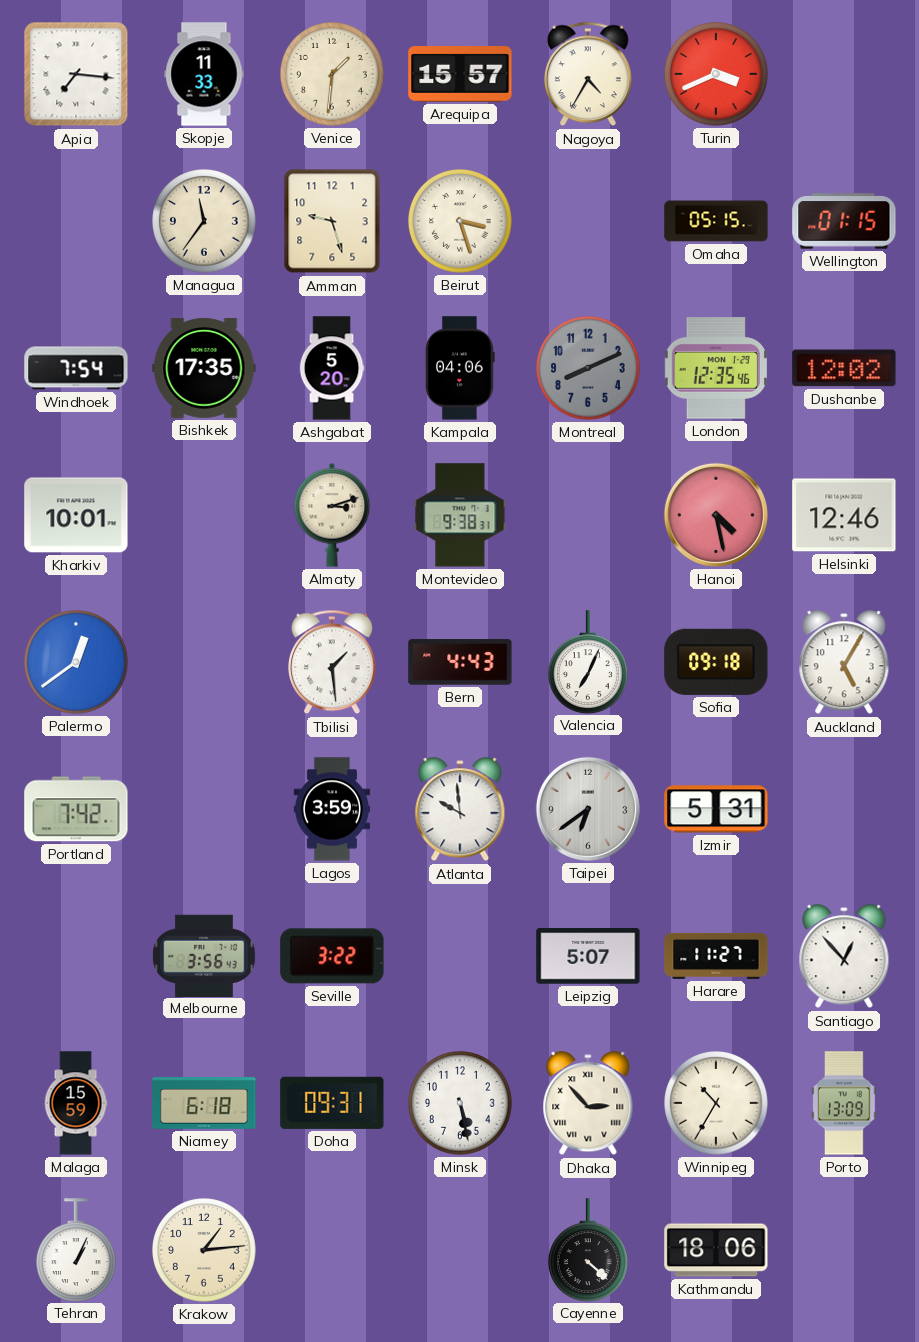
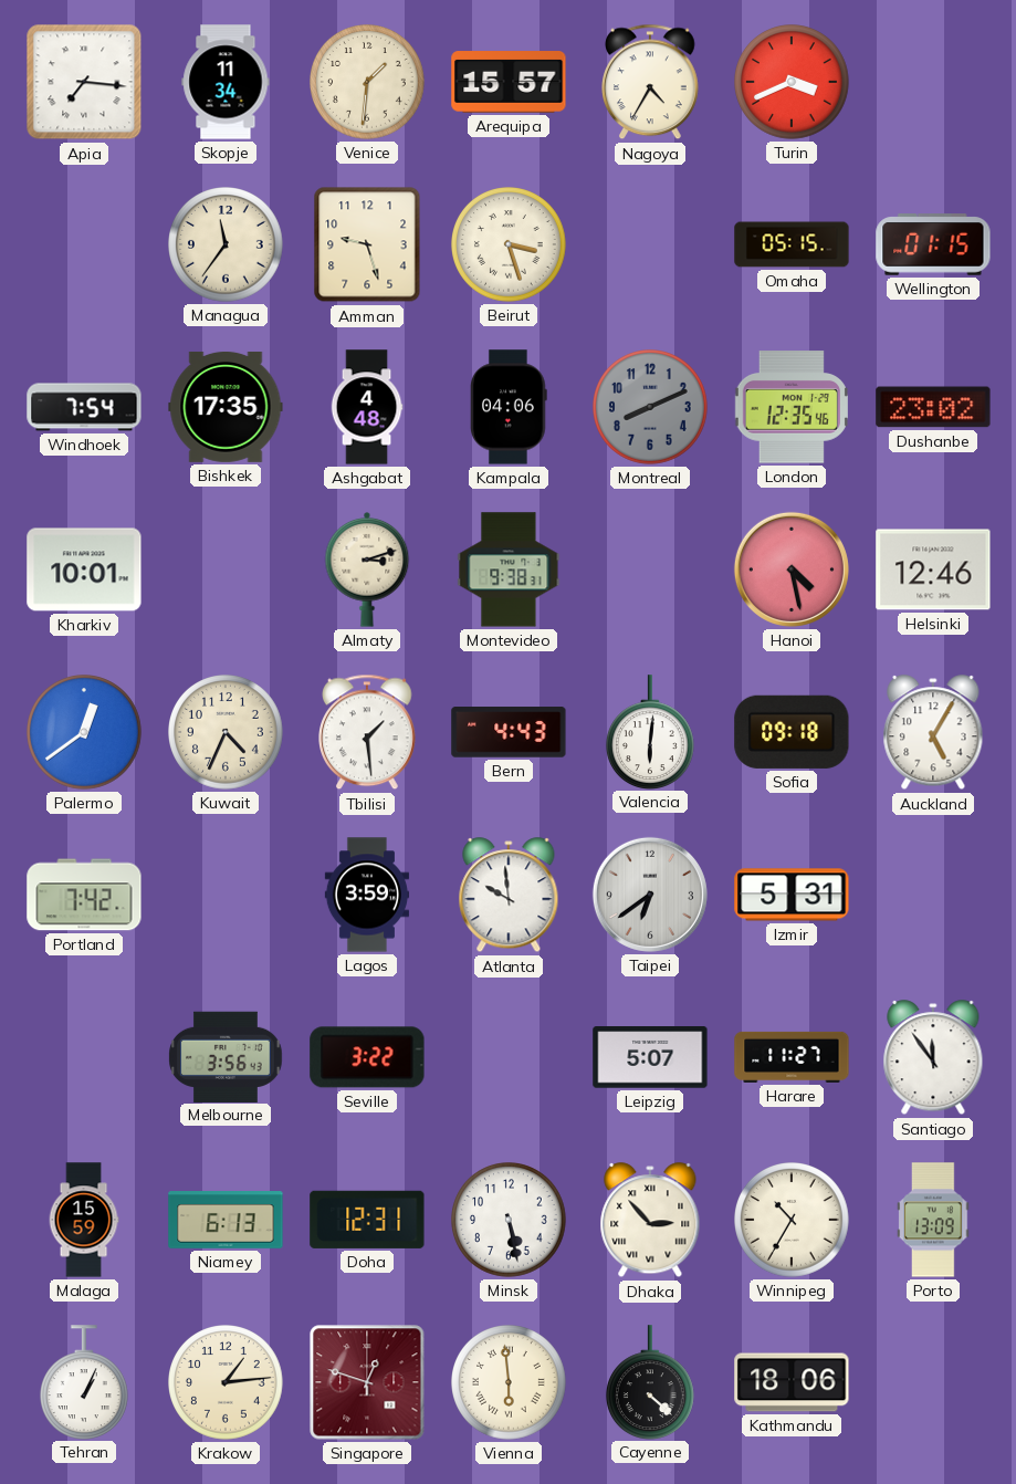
Skopje: 11:33 -> 11:34
Ashgabat: 5:20 -> 4:48
Dushanbe: 12:02 -> 23:02
Kuwait: none -> 4:34
Valencia: 7:04 -> 6:01
Santiago: 12:53 -> 11:54
Niamey: 6:18 -> 6:13
Doha: 09:31 -> 12:31
Singapore: none -> 12:48
Vienna: none -> 5:59
